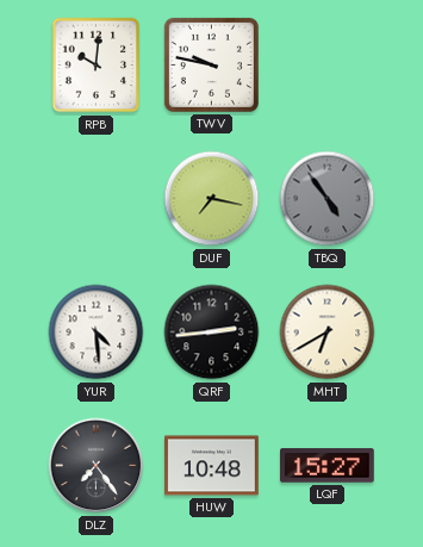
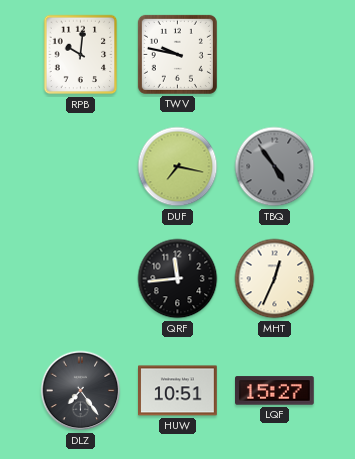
YUR: 4:29 -> none
QRF: 2:44 -> 11:44
MHT: 6:40 -> 12:34
HUW: 10:48 -> 10:51
